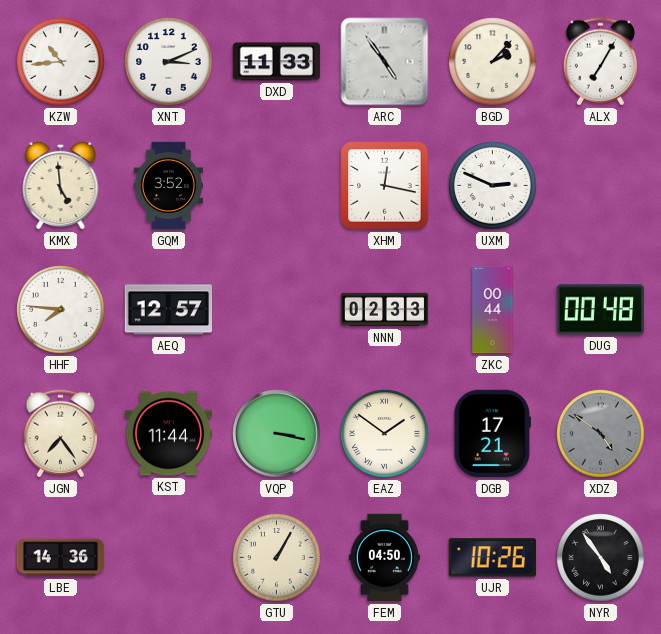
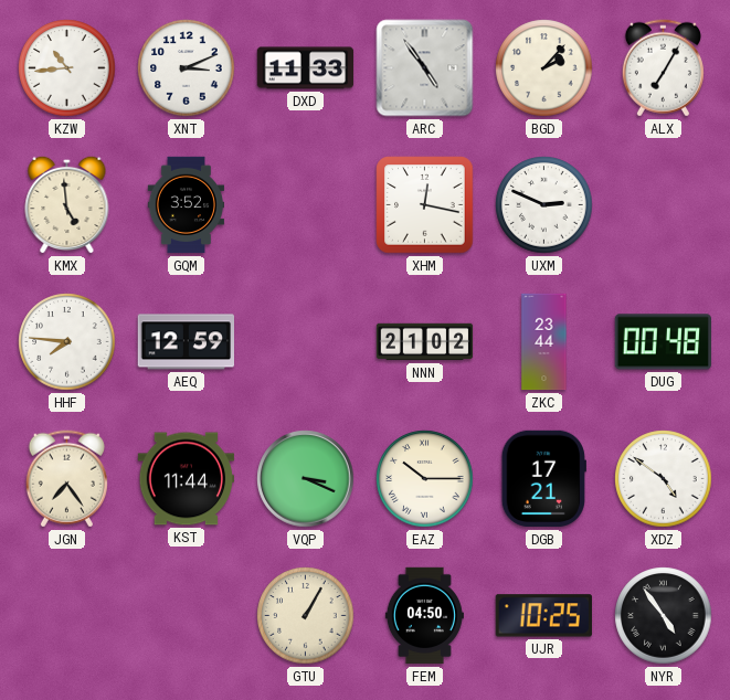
AEQ: 12:57 -> 12:59
NNN: 02:33 -> 21:02
ZKC: 00:44 -> 23:44
VQP: 3:17 -> 3:19
EAZ: 1:51 -> 10:15
XDZ dial: grey -> white
LBE: 14:36 -> none
UJR: 10:26 -> 10:25
